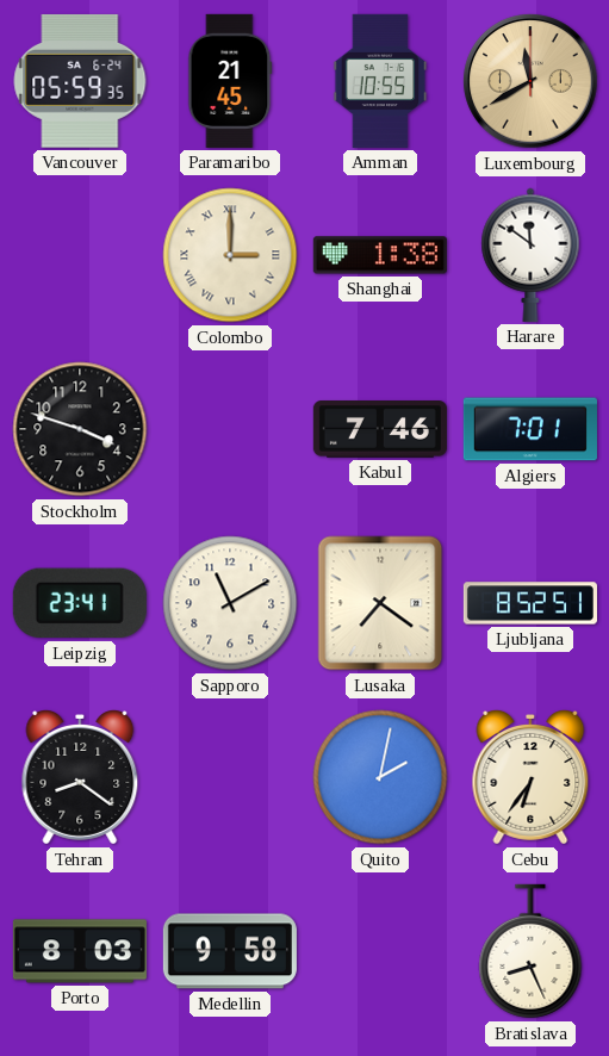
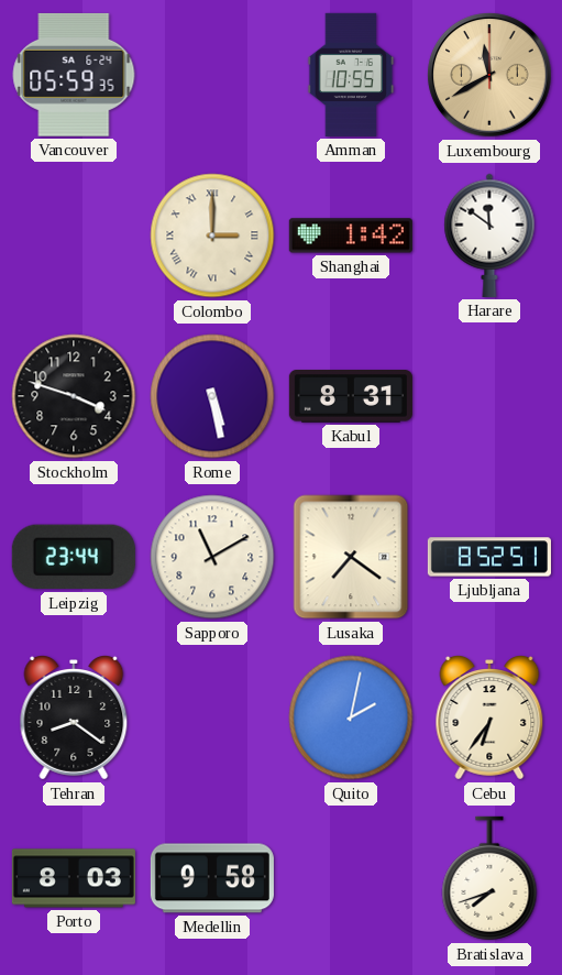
Paramaribo: 21:45 -> none
Shanghai: 1:38 -> 1:42
Rome: none -> 5:28
Kabul: 7:46 -> 8:31
Algiers: 7:01 -> none
Leipzig: 23:41 -> 23:44
Bratislava: 8:26 -> 7:42
